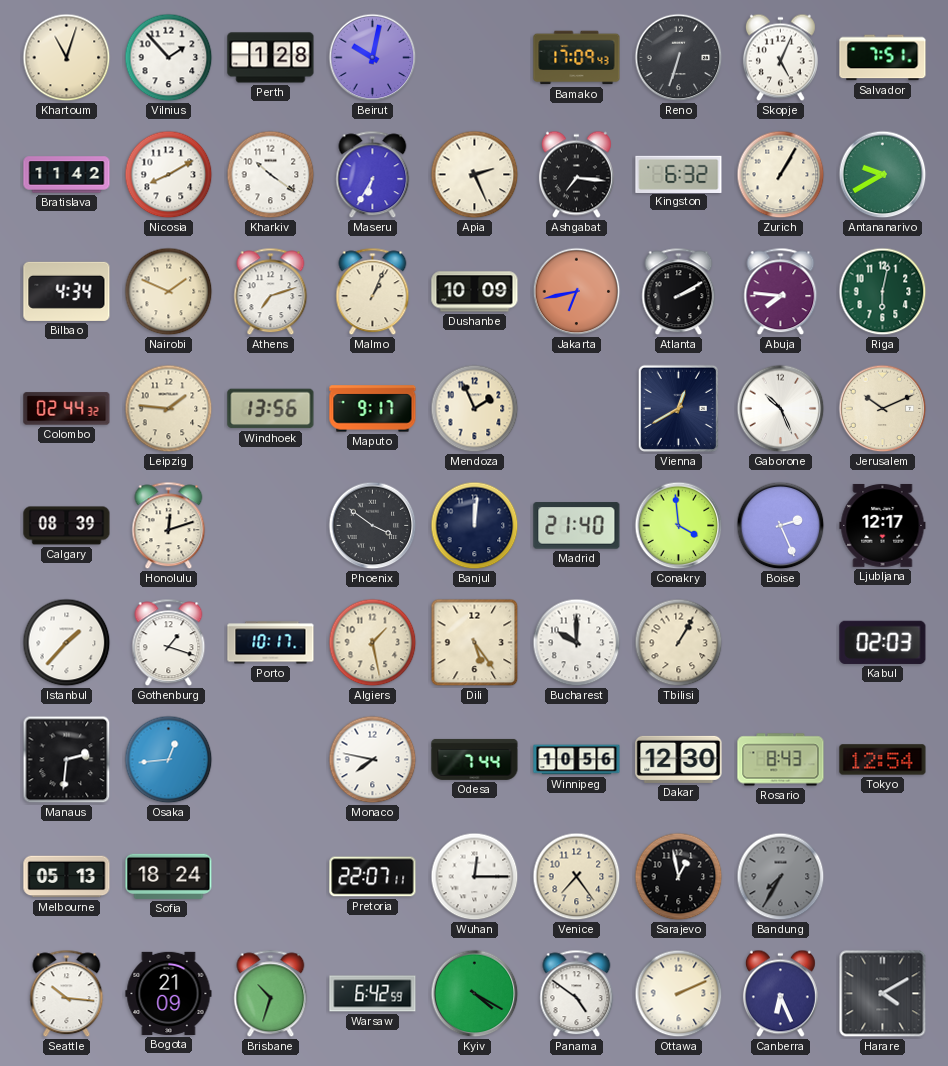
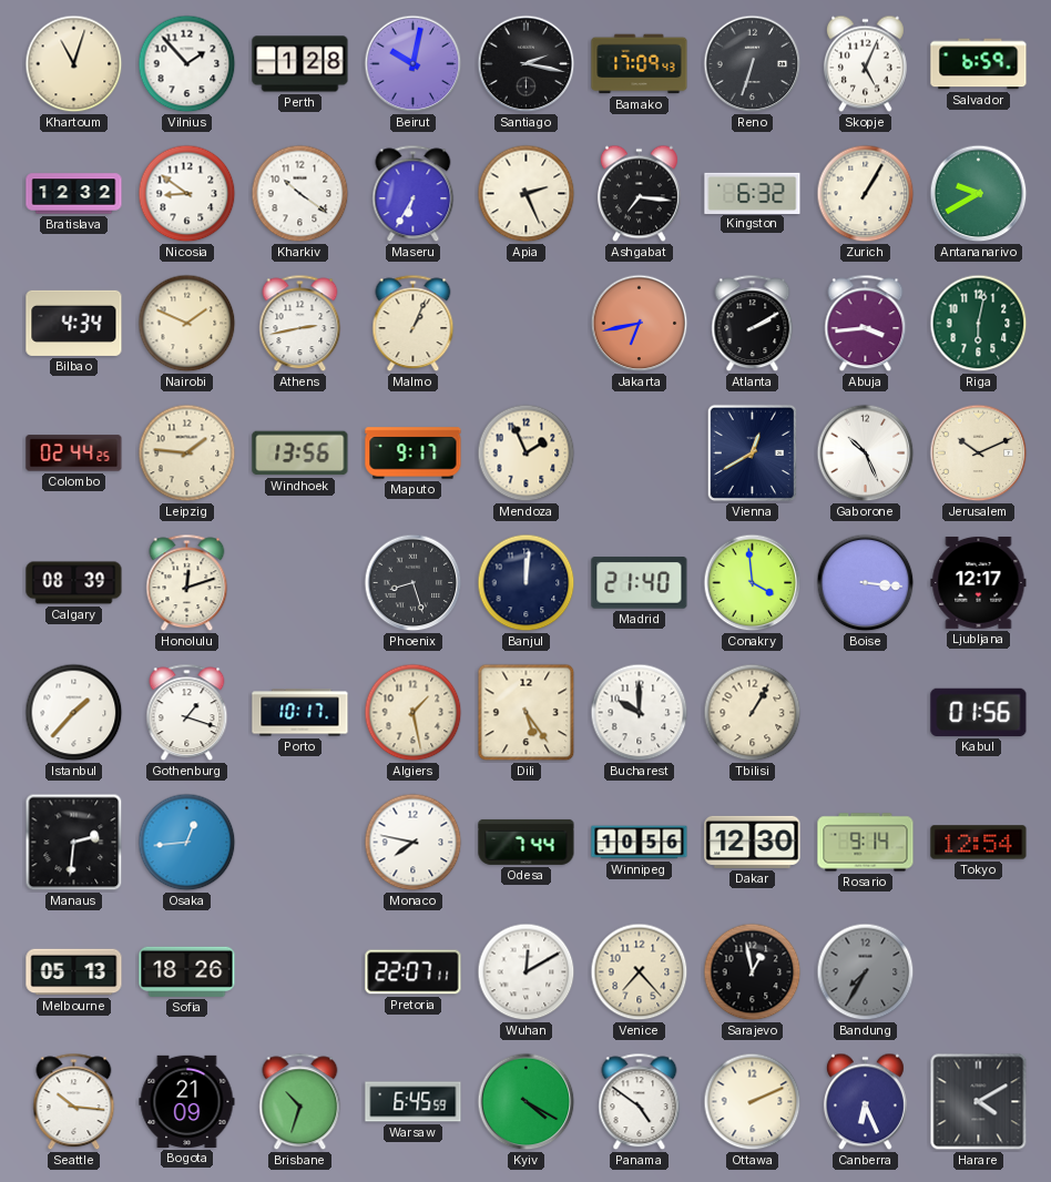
Santiago: none -> 2:17
Salvador: 7:51 -> 6:59
Bratislava: 11:42 -> 12:32
Nicosia: 8:10 -> 8:51
Athens: 7:12 -> 2:43
Dushanbe: 10:09 -> none
Abuja: 7:46 -> 3:44
Colombo: 02:44:32 -> 02:44:25
Phoenix: 3:51 -> 8:27
Boise: 2:26 -> 3:16
Kabul: 02:03 -> 01:56
Rosario: 8:43 -> 9:14
Sofia: 18:24 -> 18:26
Wuhan: 12:15 -> 12:10
Venice: 7:24 -> 7:23
Warsaw: 6:42 -> 6:45
